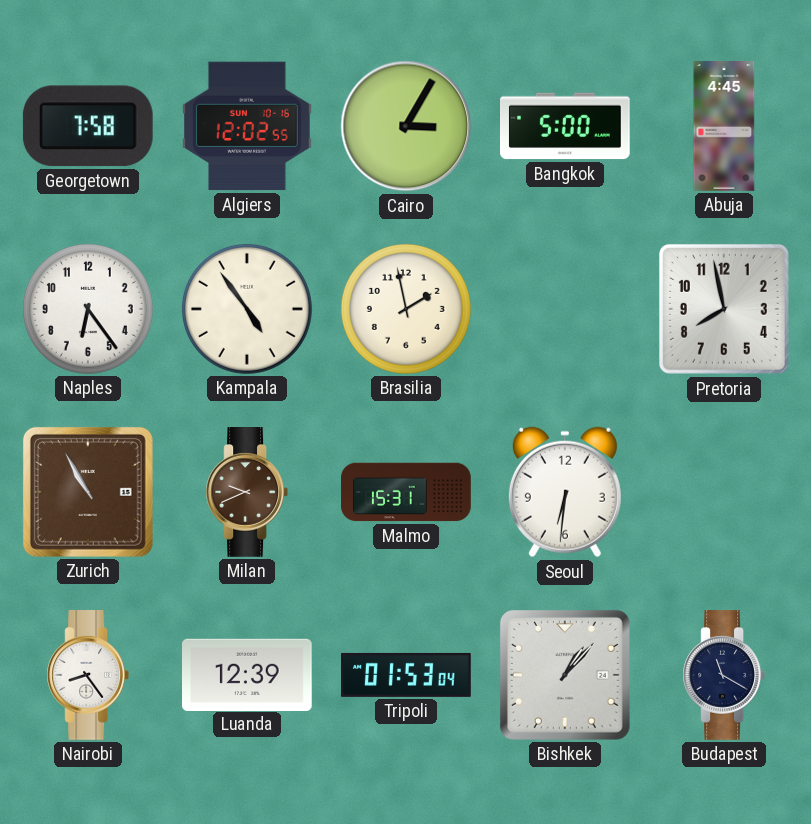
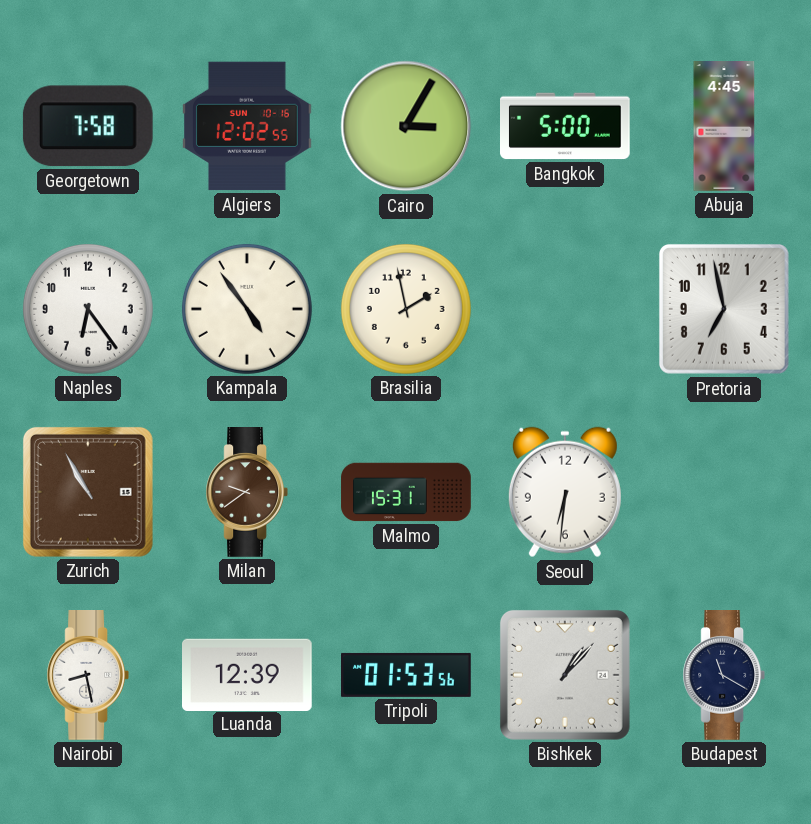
Pretoria: 7:58 -> 6:58
Milan: 9:41 -> 9:39
Nairobi: 8:24 -> 8:28
Tripoli: 01:53:04 -> 01:53:56
